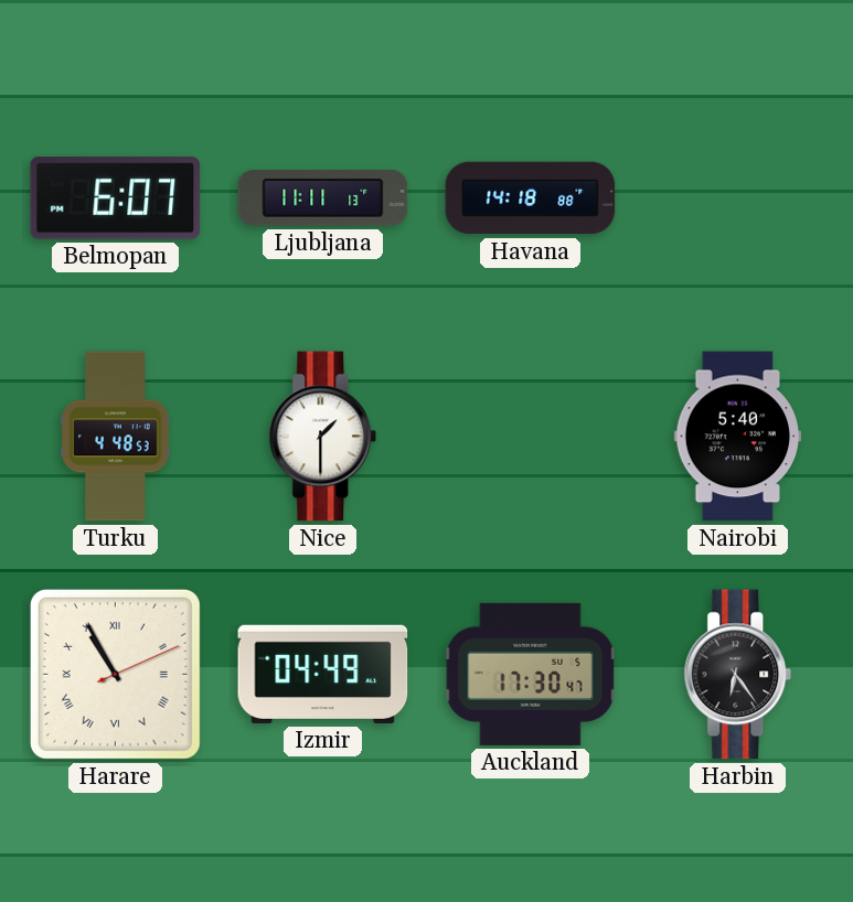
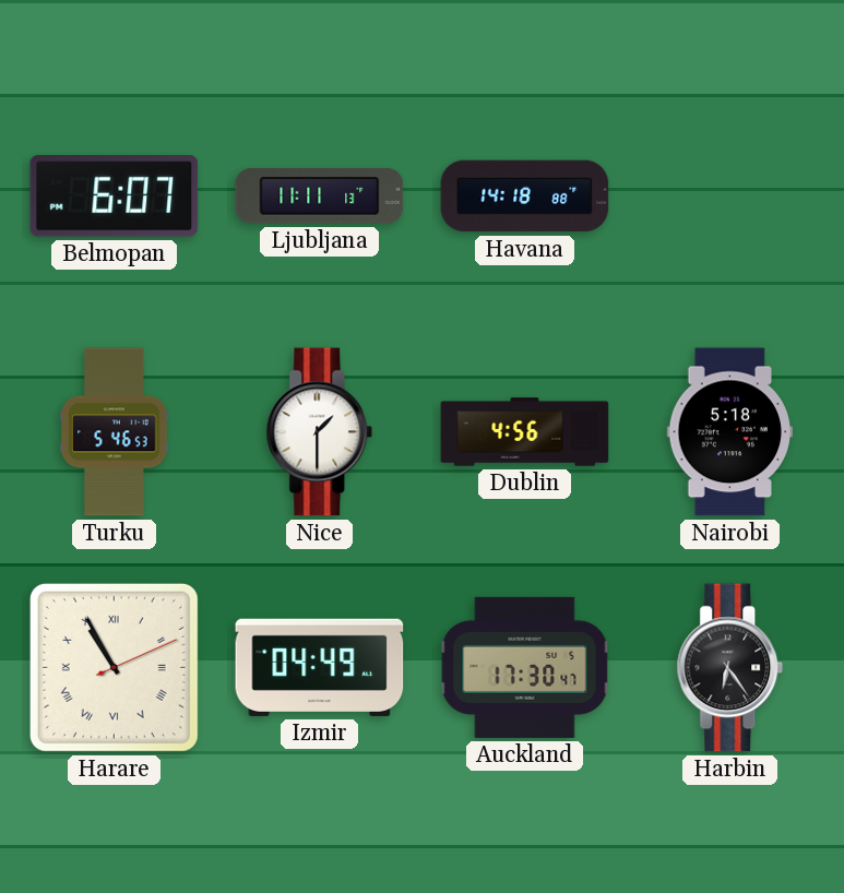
Turku: 4:48 -> 5:46
Dublin: none -> 4:56
Nairobi: 5:40 -> 5:18
